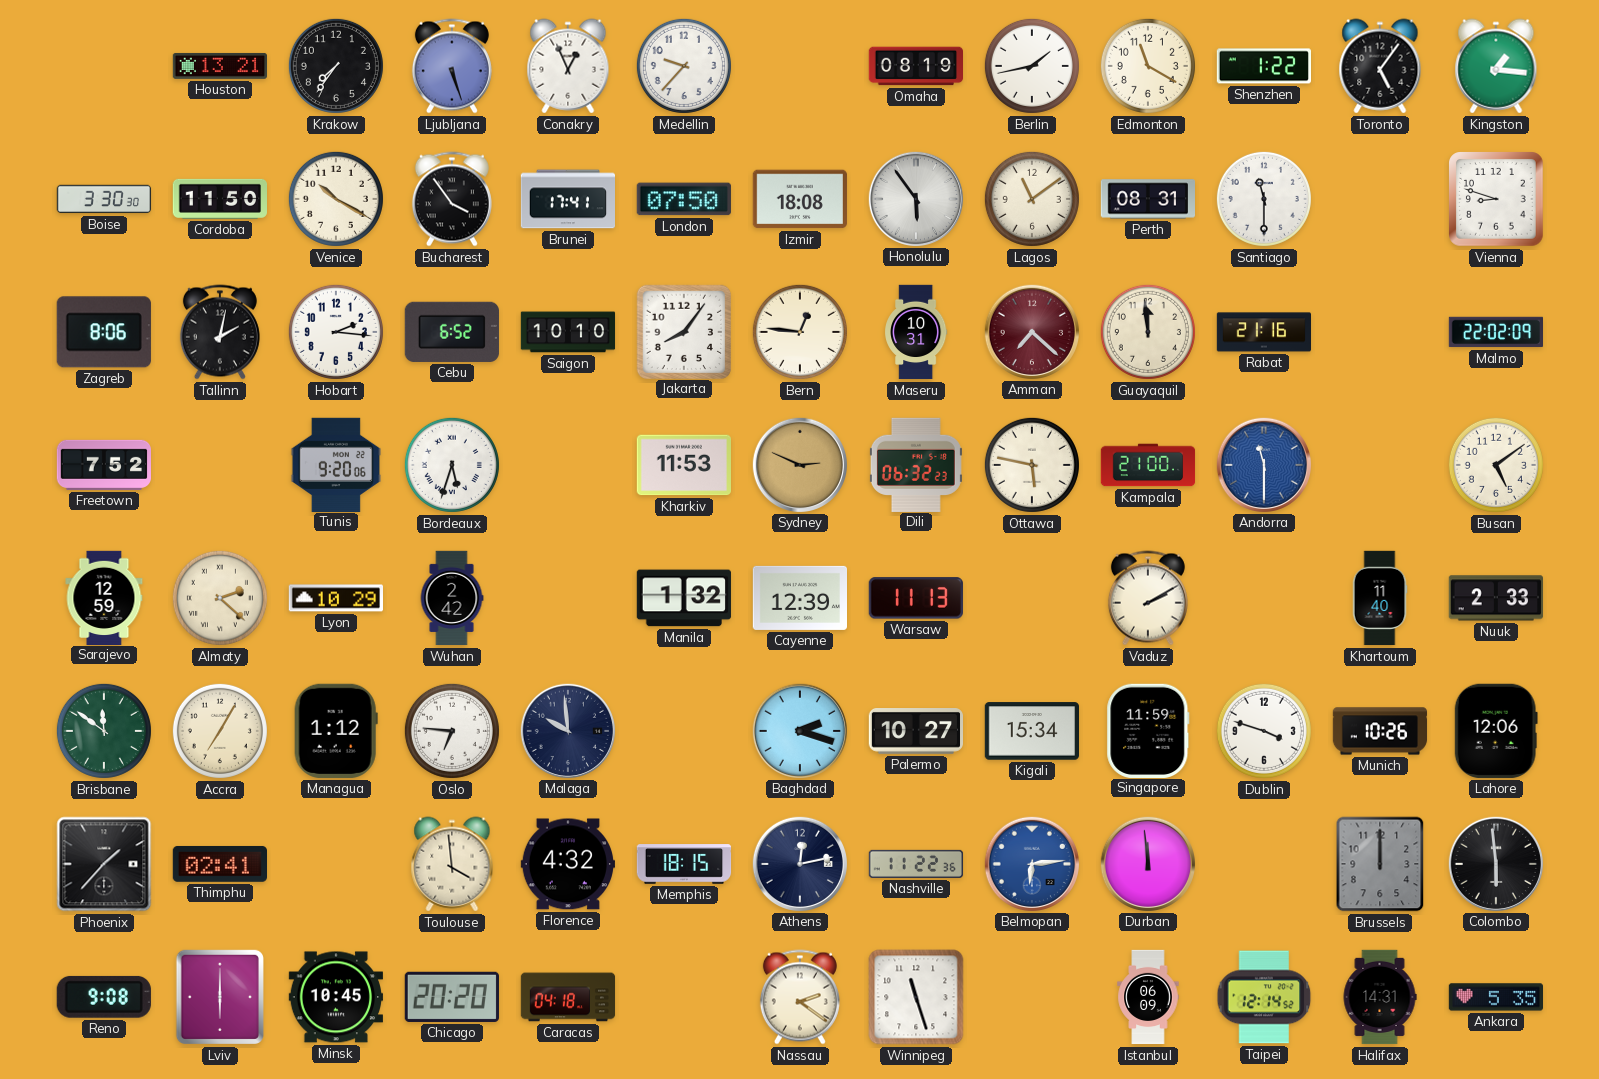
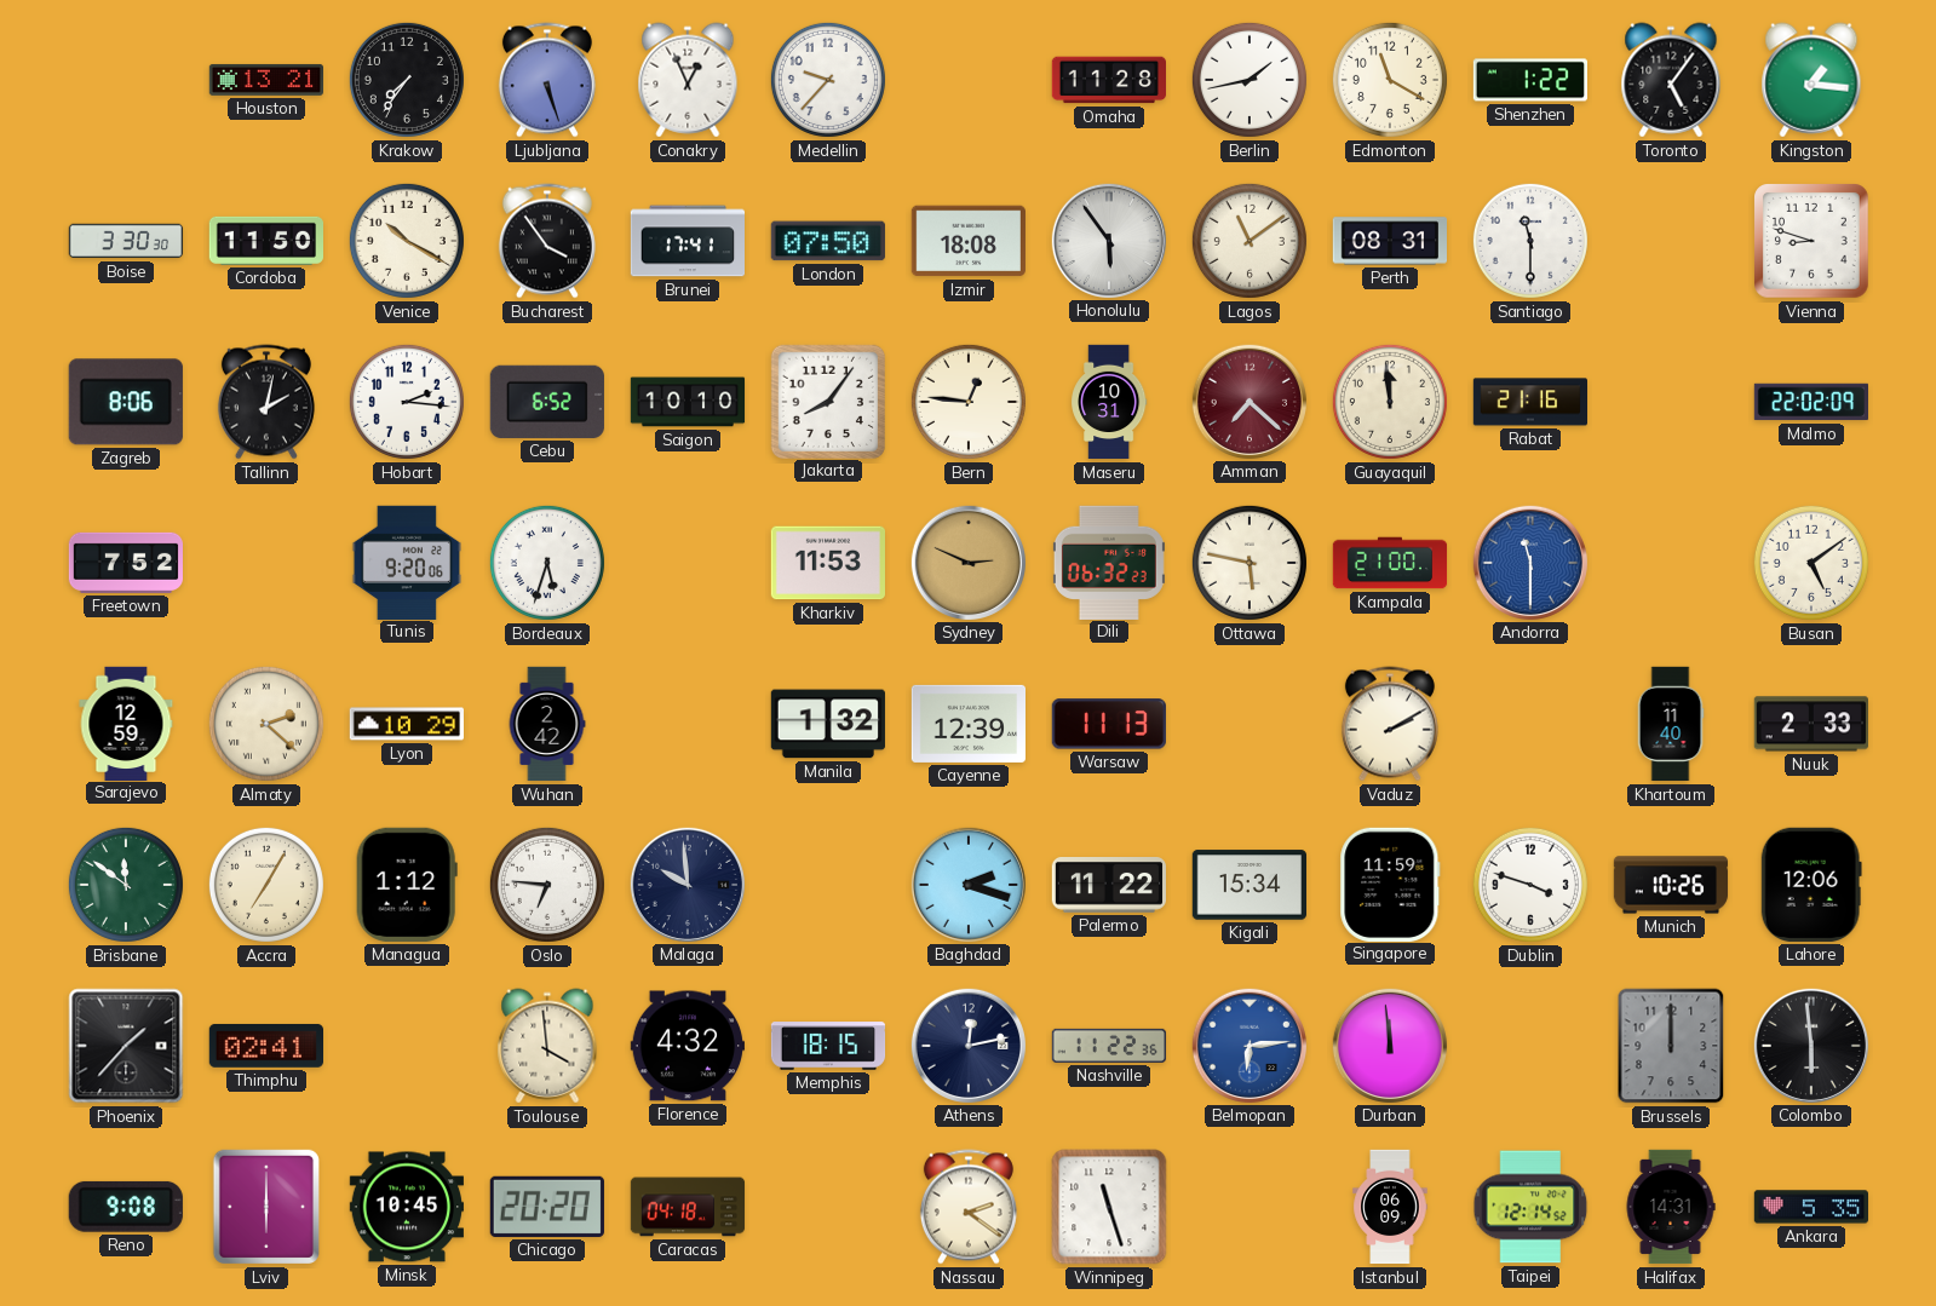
Omaha: 08:19 -> 11:28
Palermo: 10:27 -> 11:22
